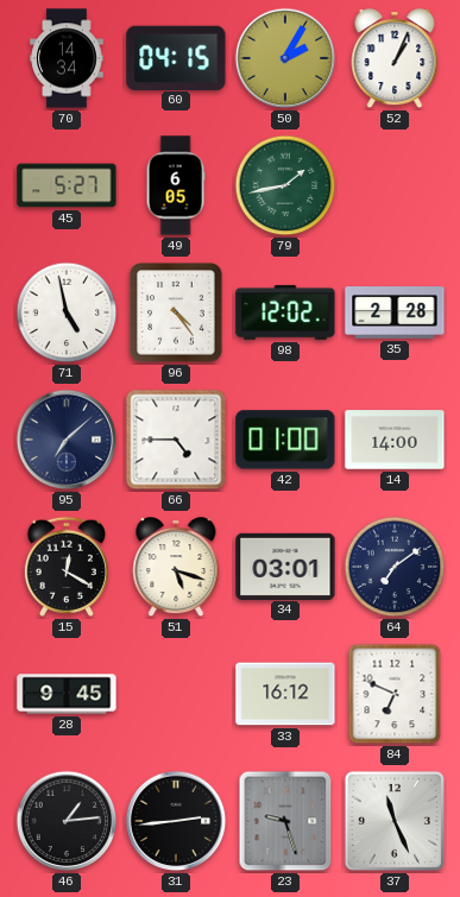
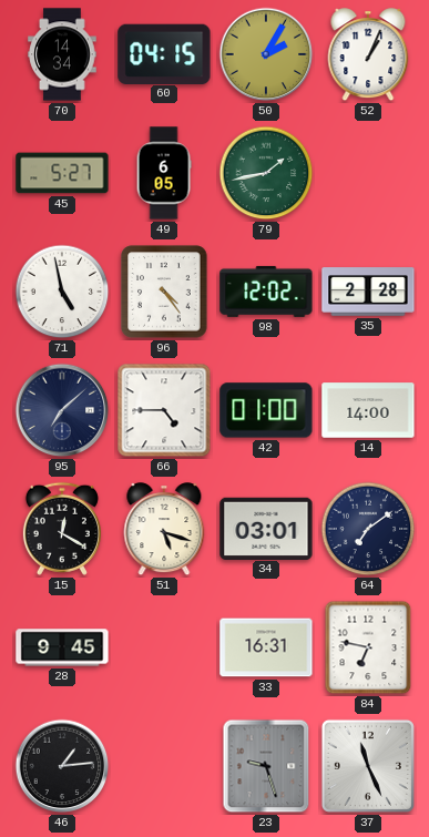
33: 16:12 -> 16:31
84: 6:49 -> 6:47
31: 2:44 -> none
